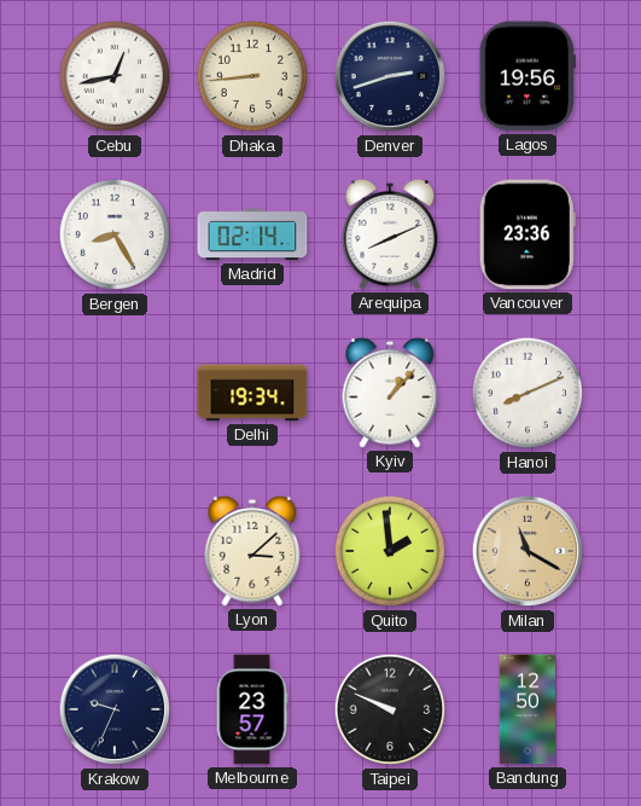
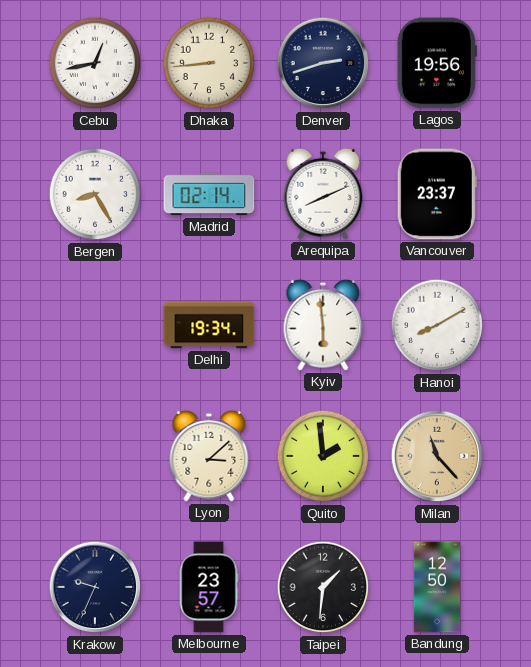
Vancouver: 23:36 -> 23:37
Kyiv: 1:07 -> 5:59
Hanoi: 8:11 -> 8:10
Milan: 11:20 -> 11:23
Taipei: 9:49 -> 1:31
